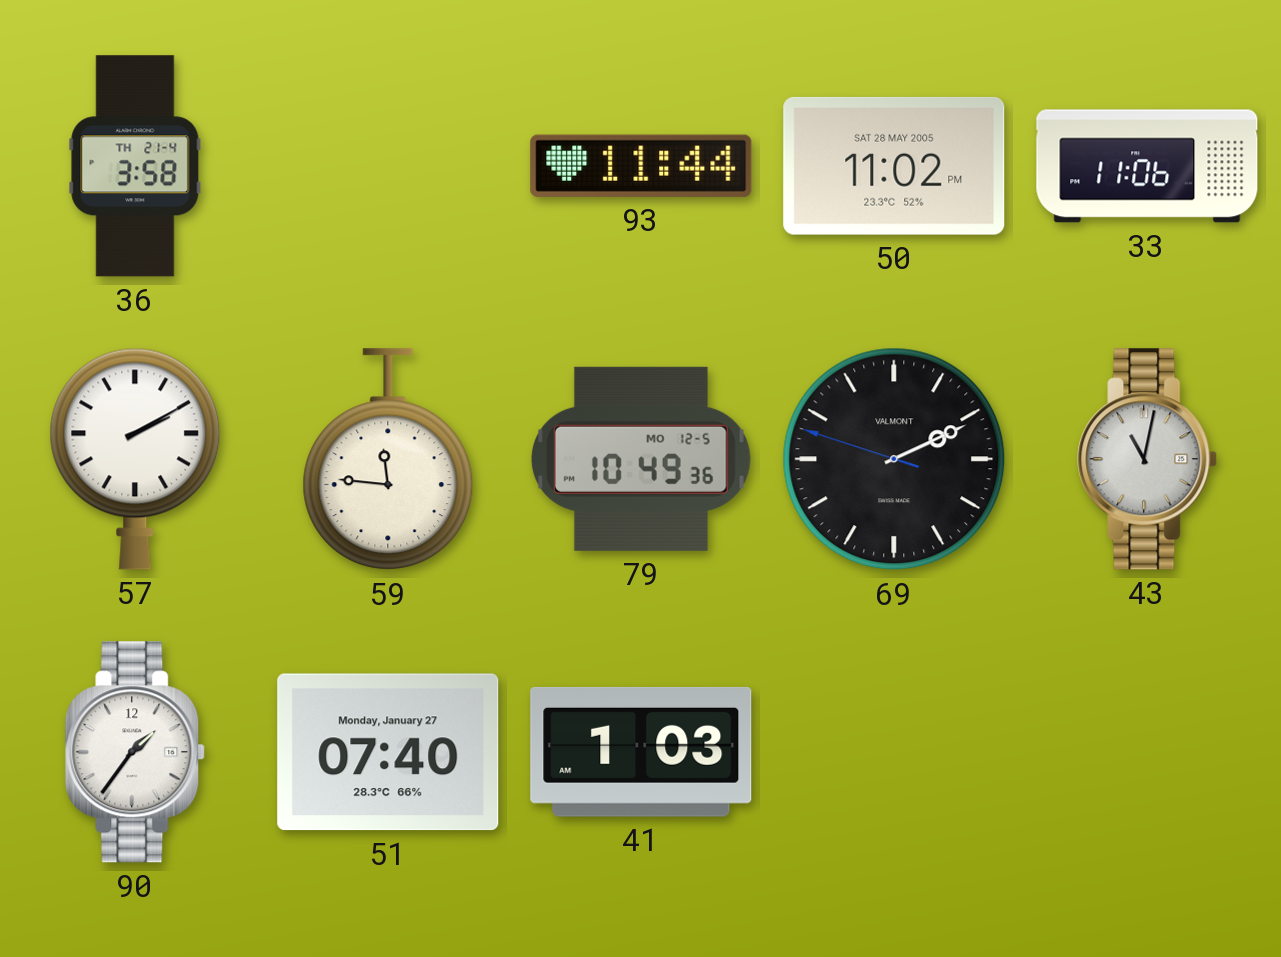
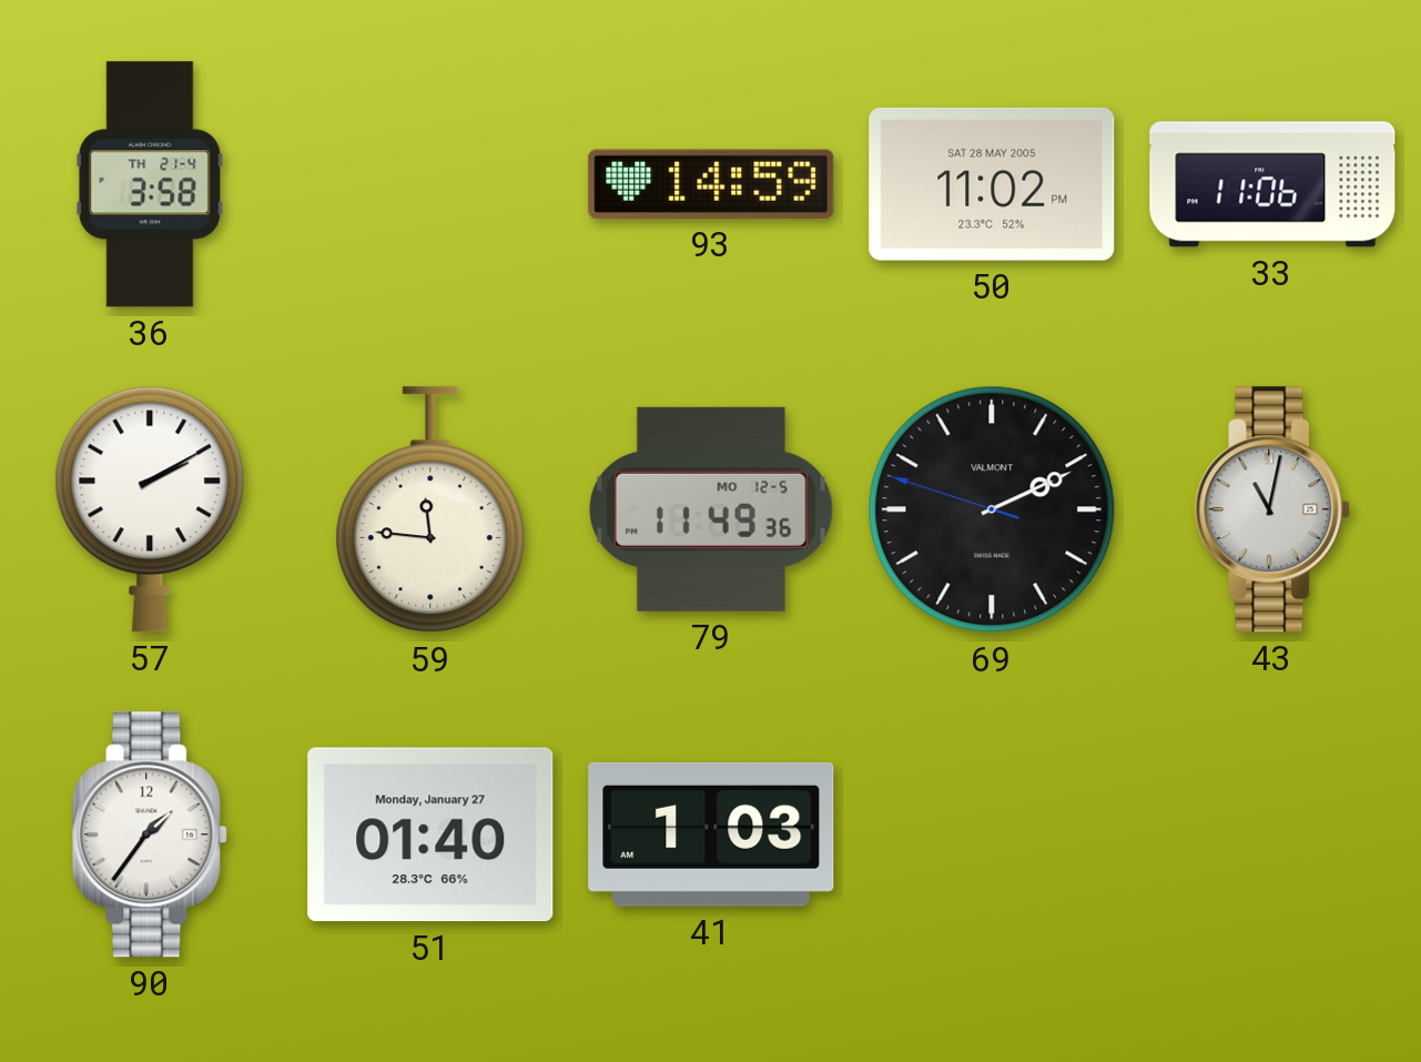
93: 11:44 -> 14:59
79: 10:49 -> 11:49
51: 07:40 -> 01:40
